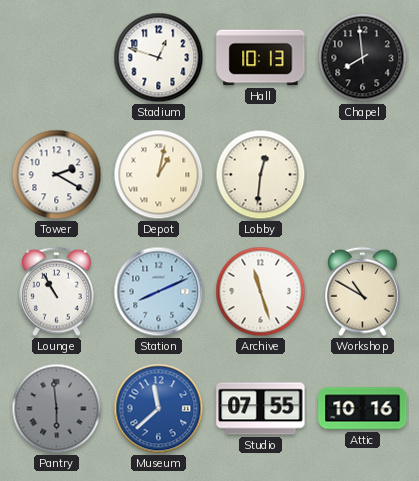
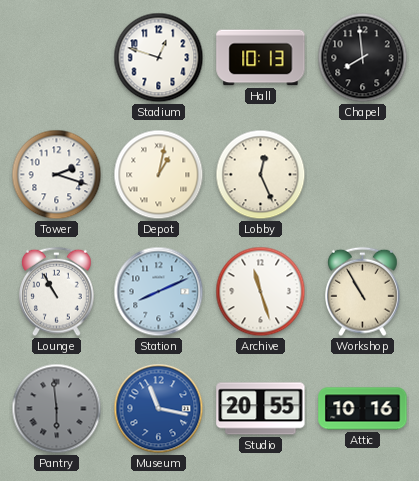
Tower: 2:20 -> 2:18
Lobby: 12:31 -> 12:26
Workshop: 10:50 -> 10:55
Museum: 11:38 -> 11:17
Studio: 07:55 -> 20:55
